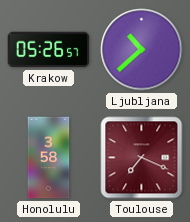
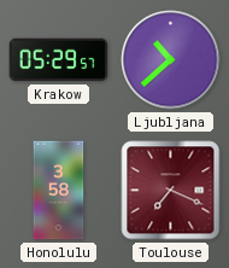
Krakow: 05:26 -> 05:29
